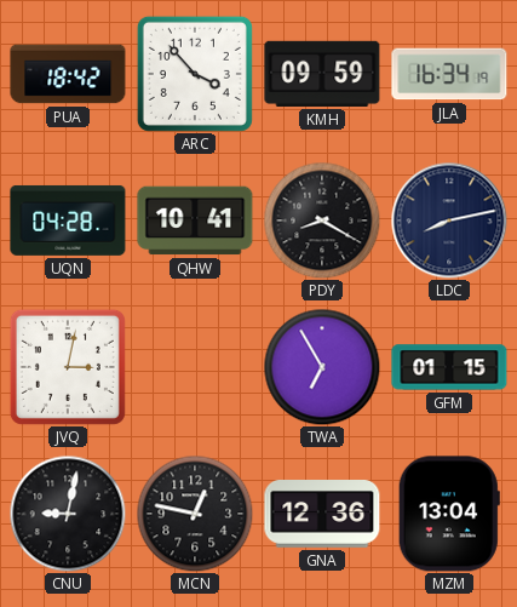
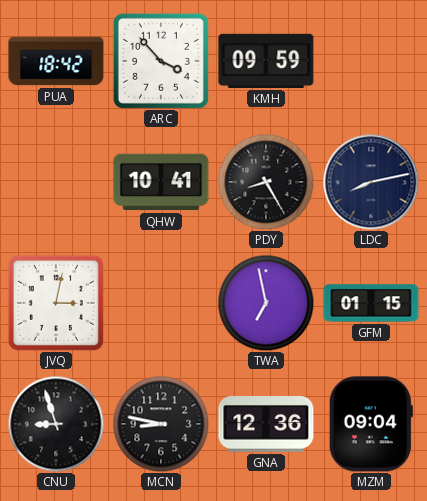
JLA: 16:34 -> none
UQN: 04:28 -> none
PDY: 8:20 -> 8:25
TWA: 6:55 -> 6:58
CNU: 9:02 -> 8:57
MCN: 12:47 -> 8:47
MZM: 13:04 -> 09:04
